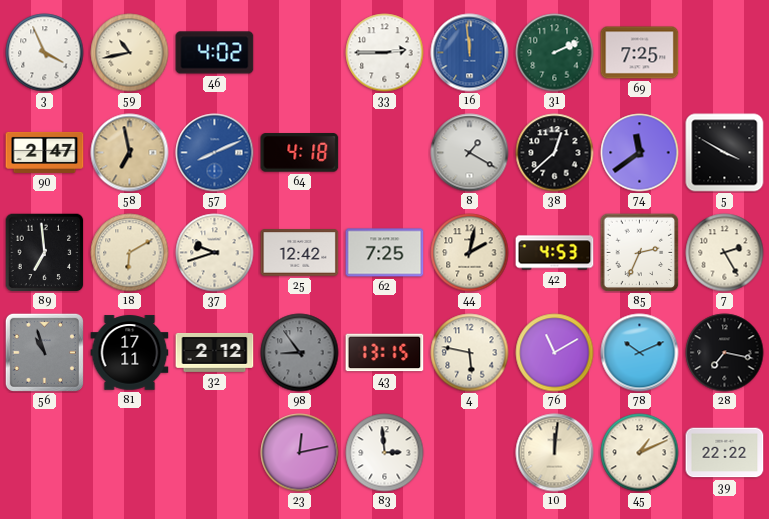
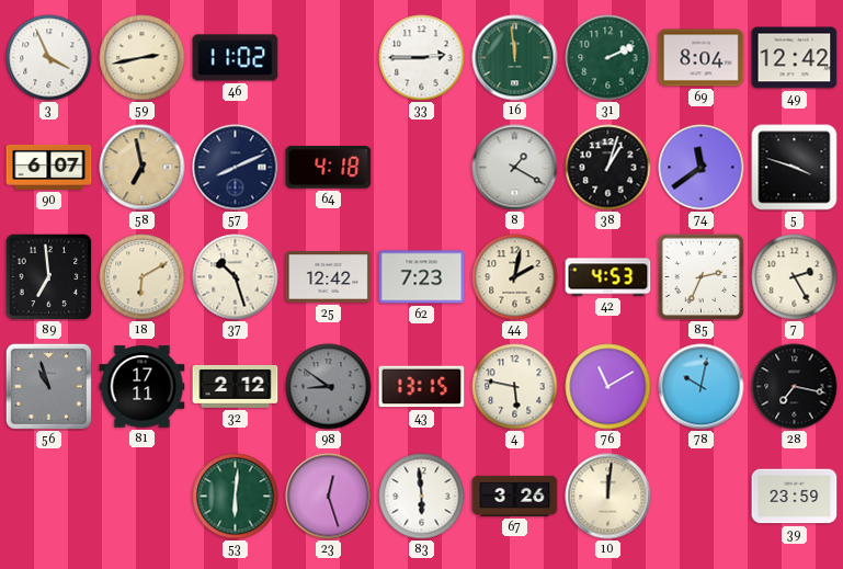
59: 10:43 -> 2:43
46: 4:02 -> 11:02
16 dial: blue -> green
69: 7:25 -> 8:04
49: none -> 12:42
90: 2:47 -> 6:07
57 dial: blue -> navy
38: 12:38 -> 1:03
5: 3:50 -> 3:48
37: 9:42 -> 10:27
62: 7:25 -> 7:23
98: 8:54 -> 8:51
78: 10:11 -> 10:02
53: none -> 6:01
23: 12:13 -> 12:27
83: 2:59 -> 5:59
67: none -> 3:26
45: 1:11 -> none
39: 22:22 -> 23:59
